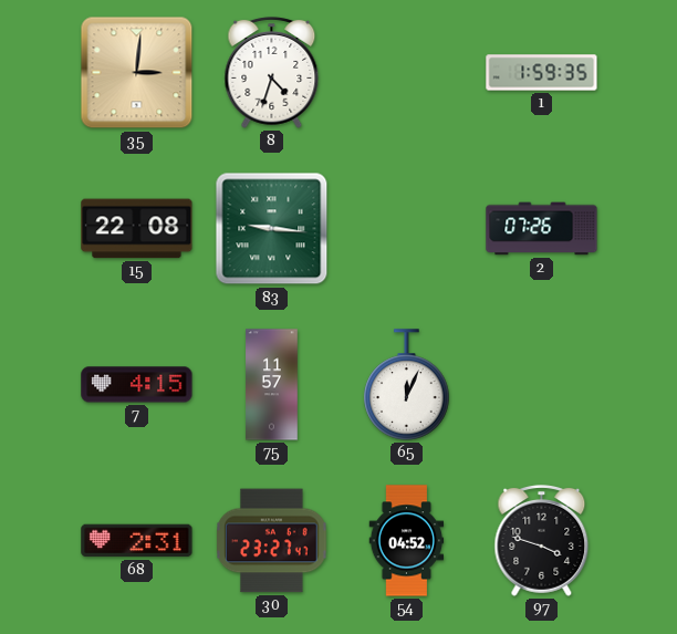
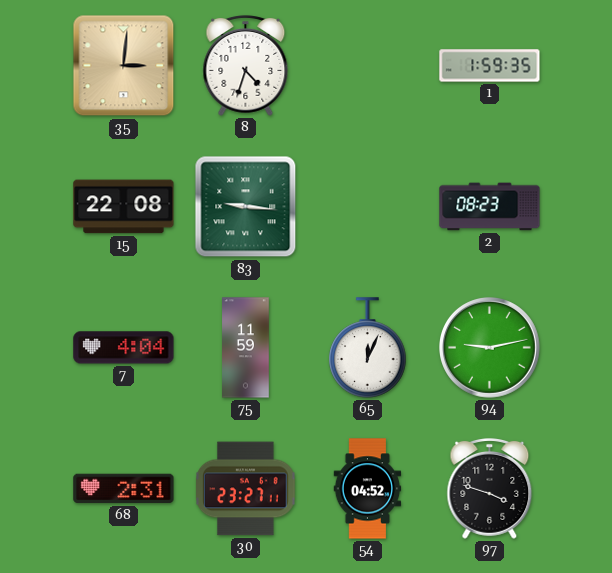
2: 07:26 -> 08:23
7: 4:15 -> 4:04
75: 11:57 -> 11:59
94: none -> 9:13
30: 23:27:47 -> 23:27:11
